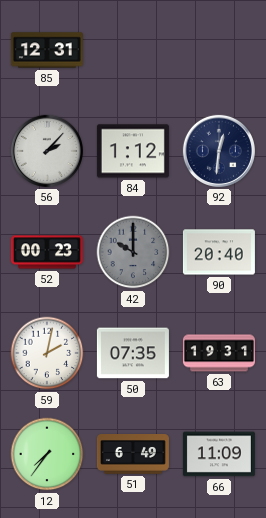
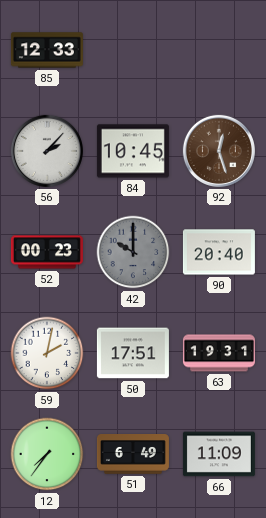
85: 12:31 -> 12:33
84: 1:12 -> 10:45
92: 12:31 -> 12:27
92 dial: navy -> brown
50: 07:35 -> 17:51
